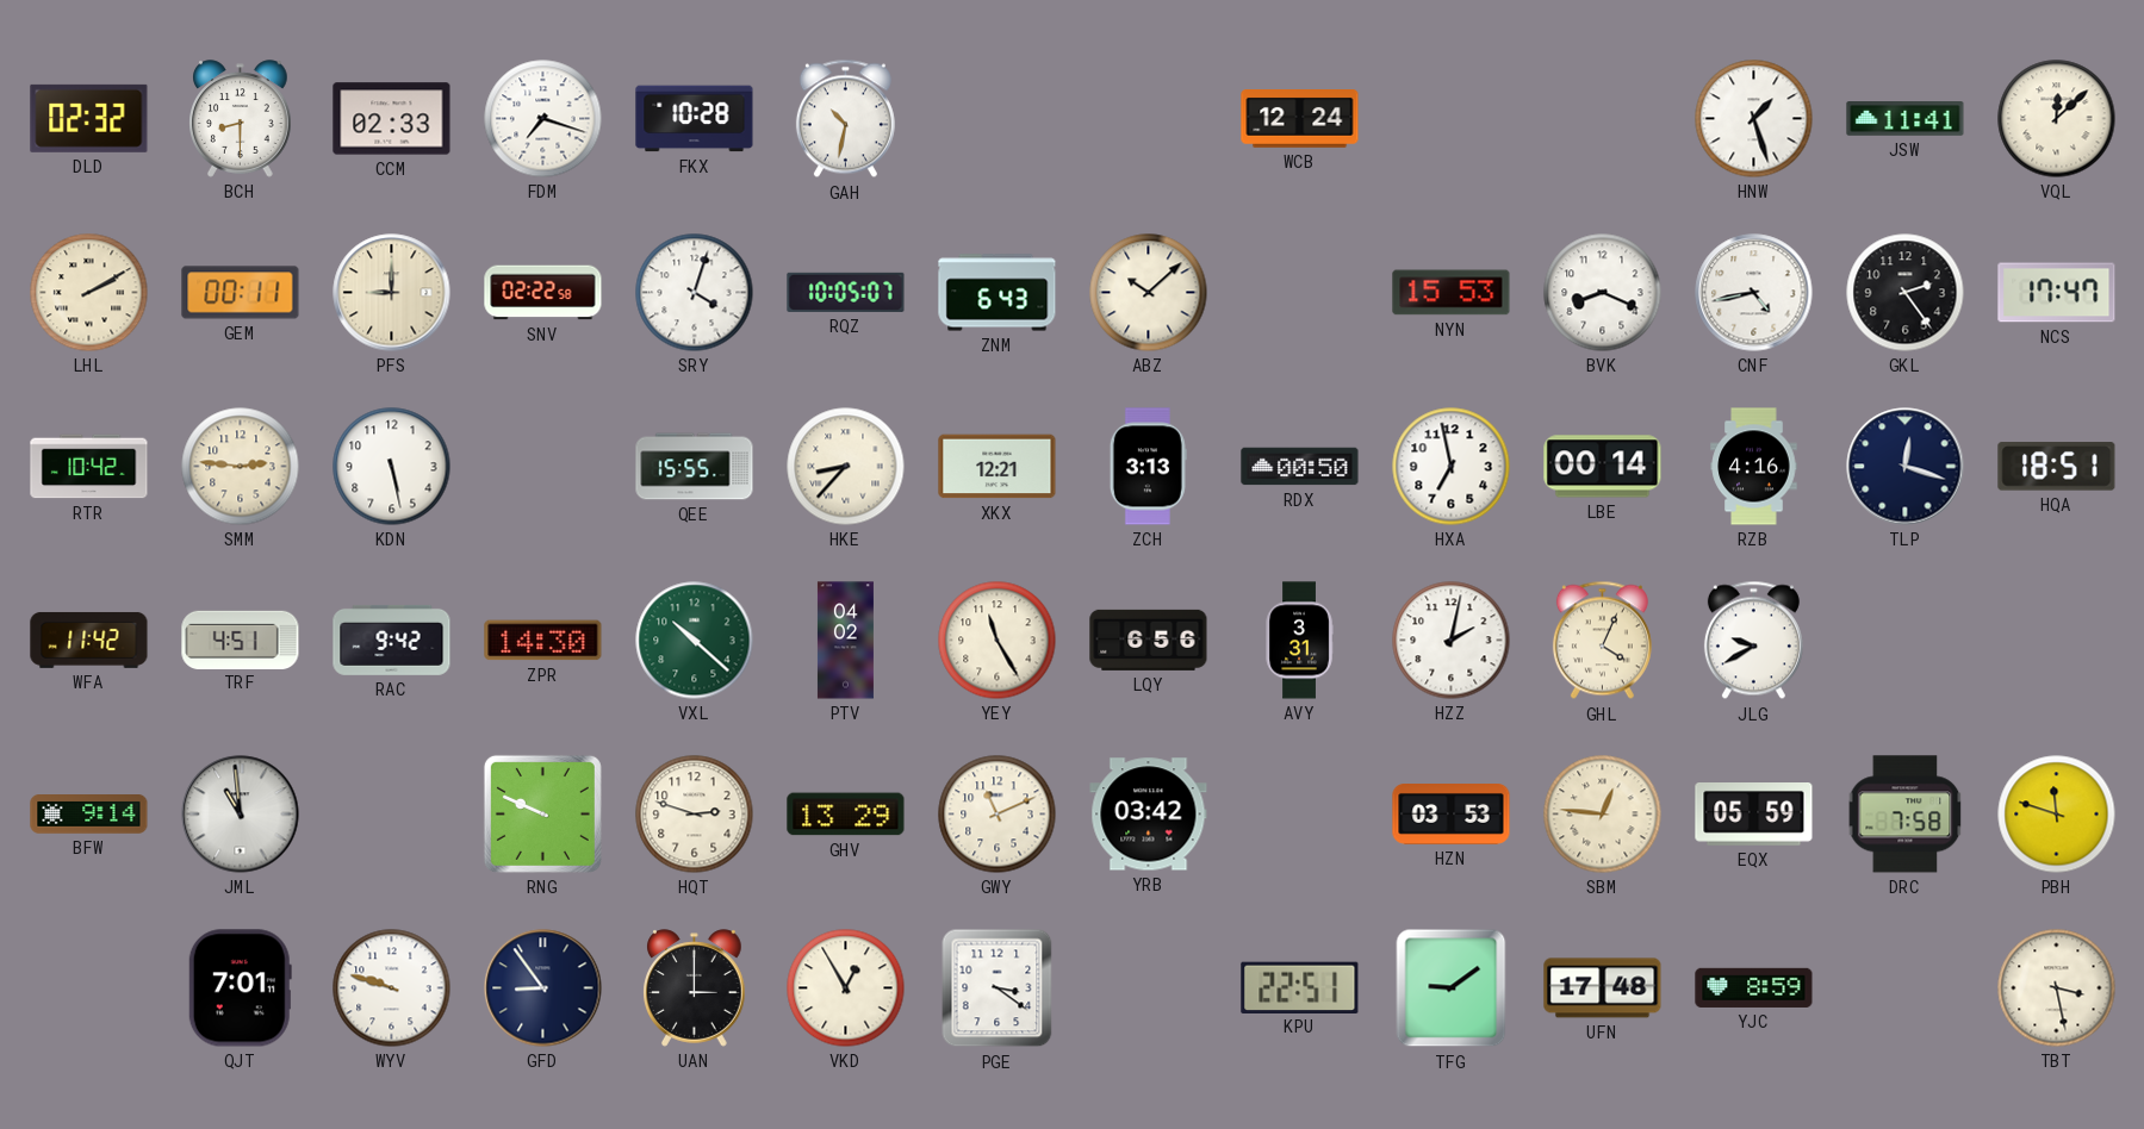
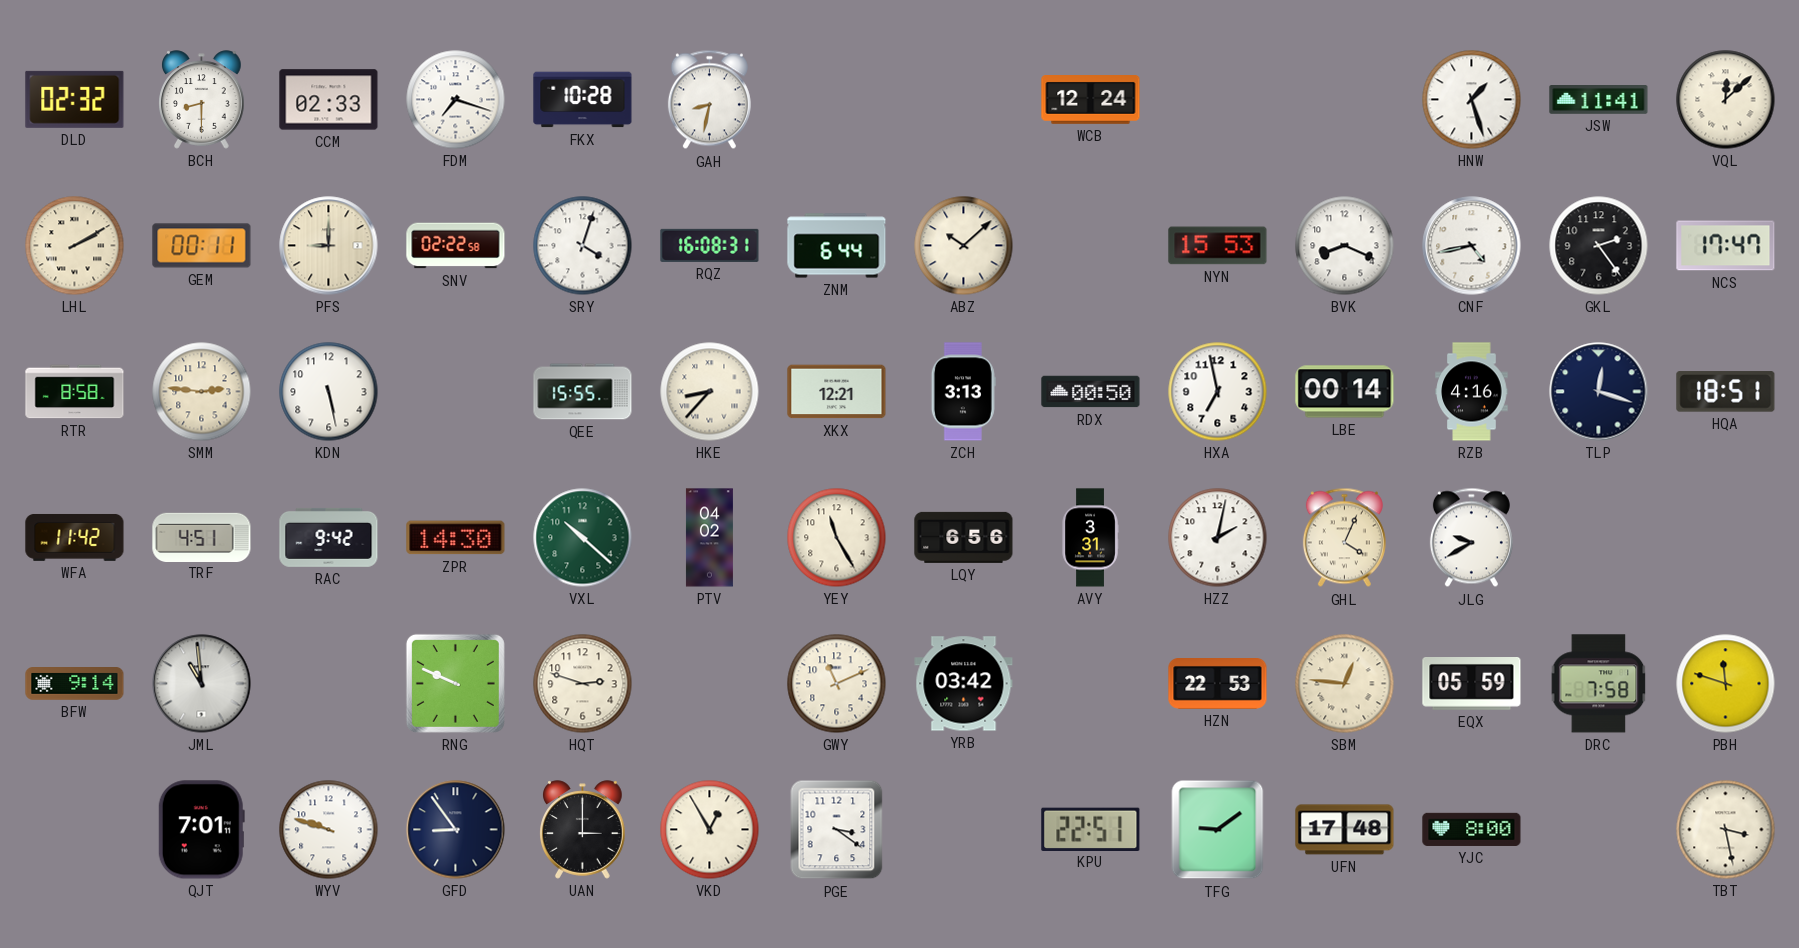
GAH: 10:32 -> 8:32
RQZ: 10:05 -> 16:08
ZNM: 6:43 -> 6:44
RTR: 10:42 -> 8:58
GHV: 13:29 -> none
HZN: 03:53 -> 22:53
YJC: 8:59 -> 8:00
